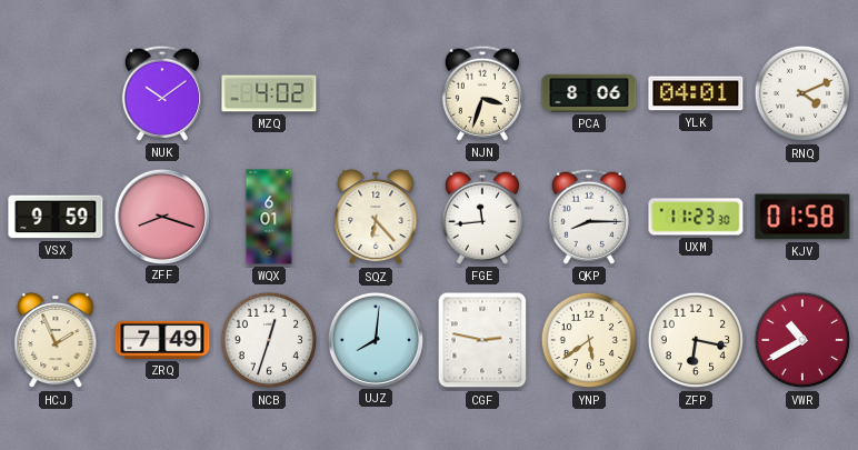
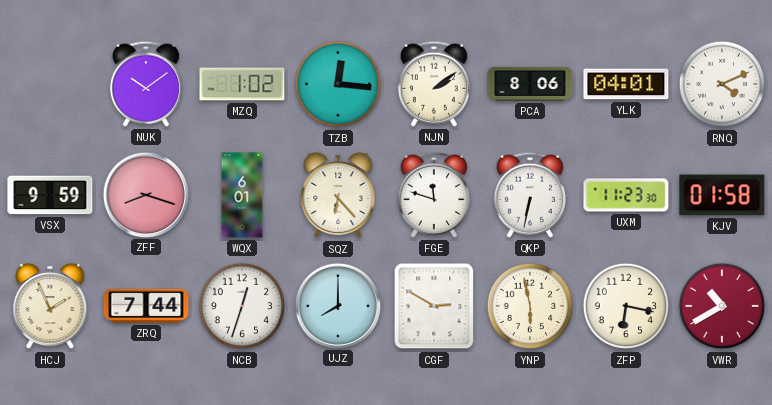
MZQ: 4:02 -> 1:02
TZB: none -> 12:16
NJN: 3:33 -> 2:09
FGE: 11:44 -> 11:48
QKP: 8:15 -> 6:32
ZRQ: 7:49 -> 7:44
UJZ: 8:01 -> 8:00
CGF: 2:47 -> 2:50
YNP: 5:39 -> 5:58
